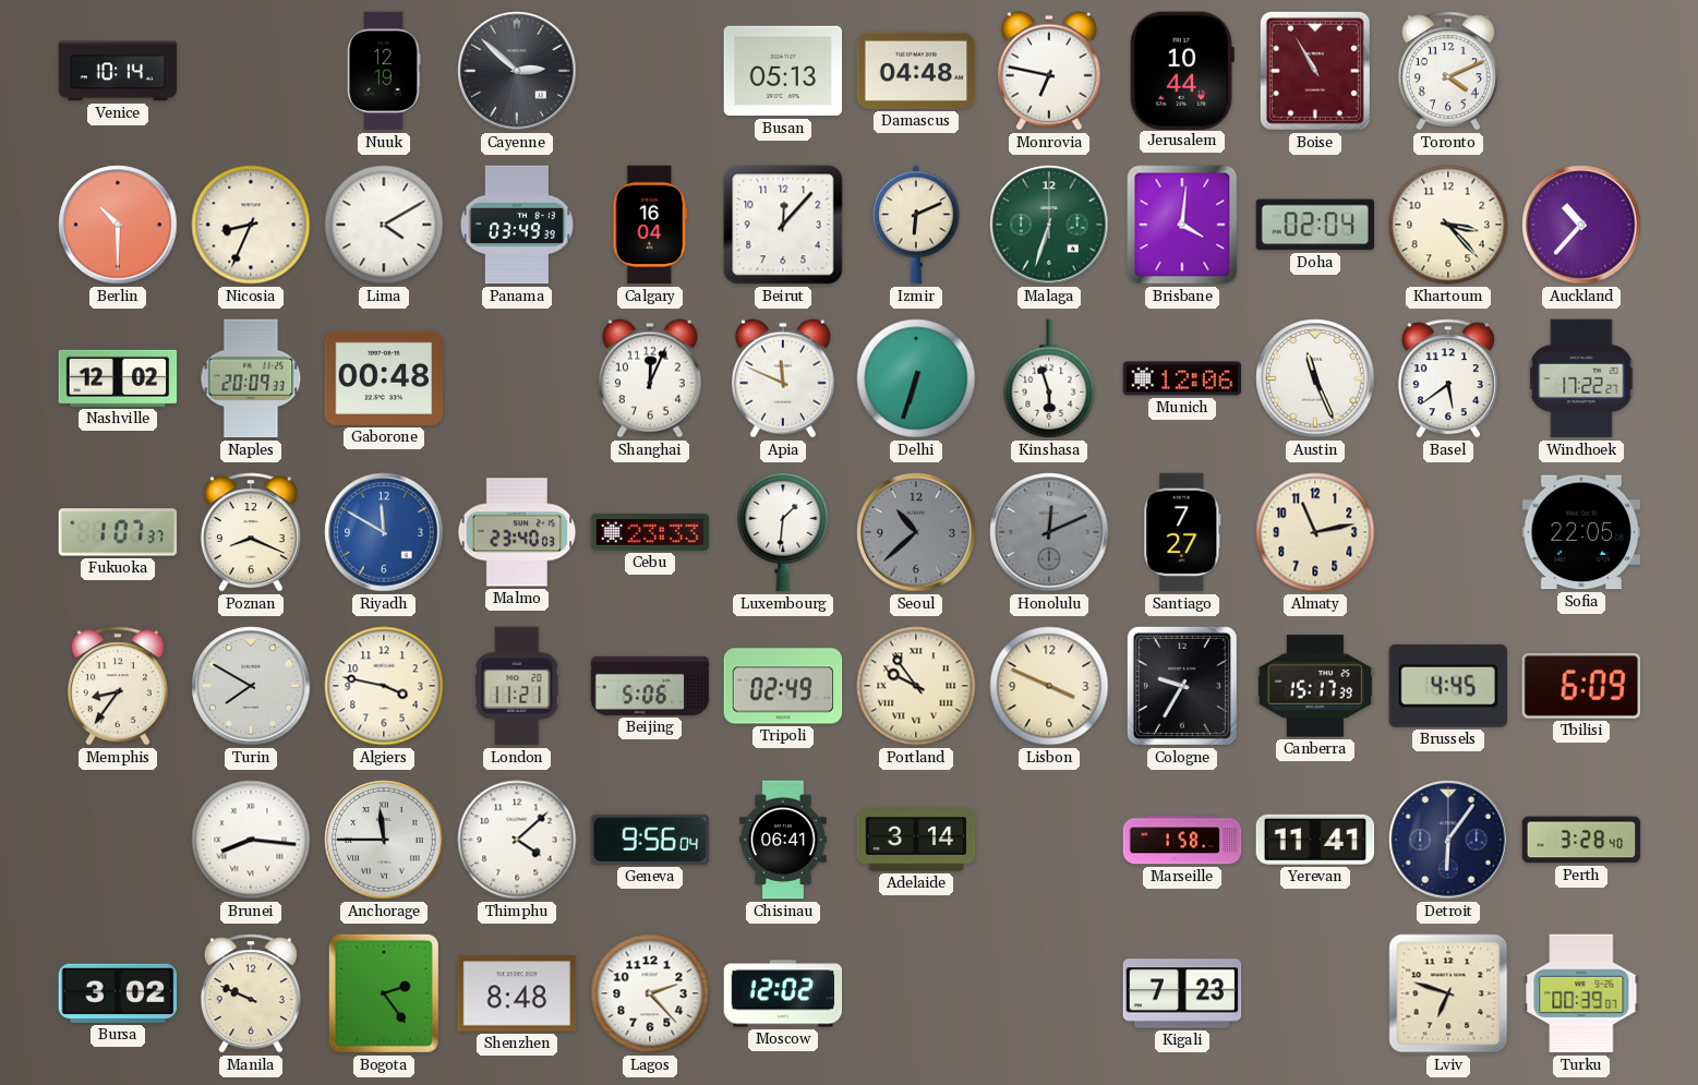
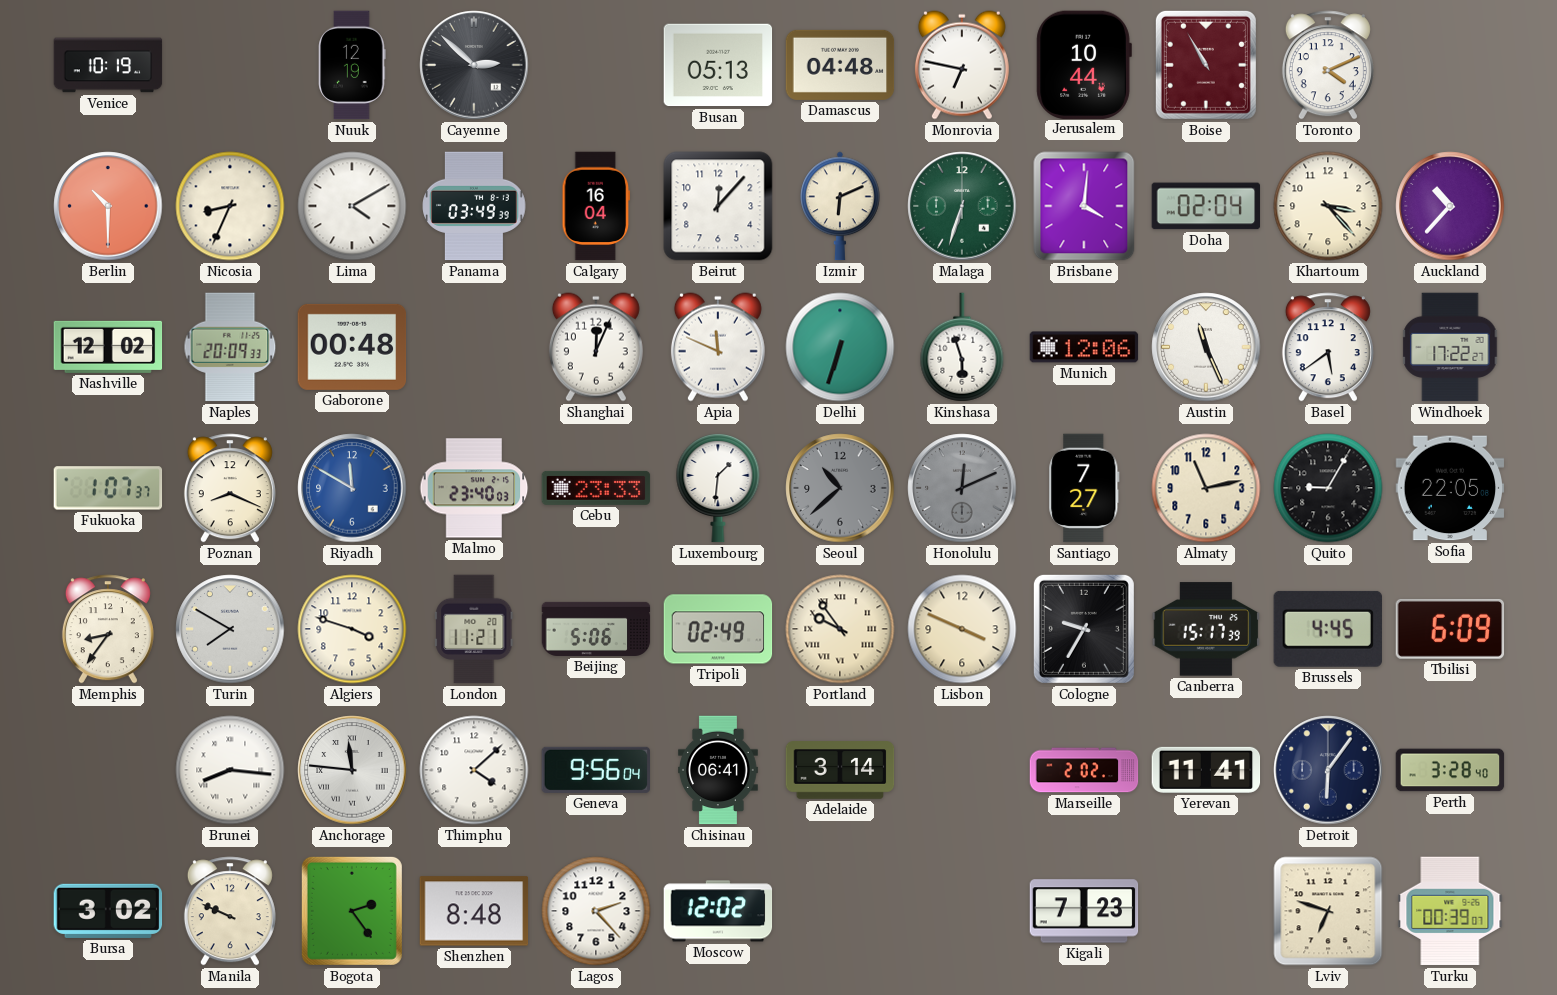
Venice: 10:14 -> 10:19
Quito: none -> 9:05
Algiers: 3:47 -> 3:48
Anchorage: 11:45 -> 11:46
Marseille: 1:58 -> 2:02
